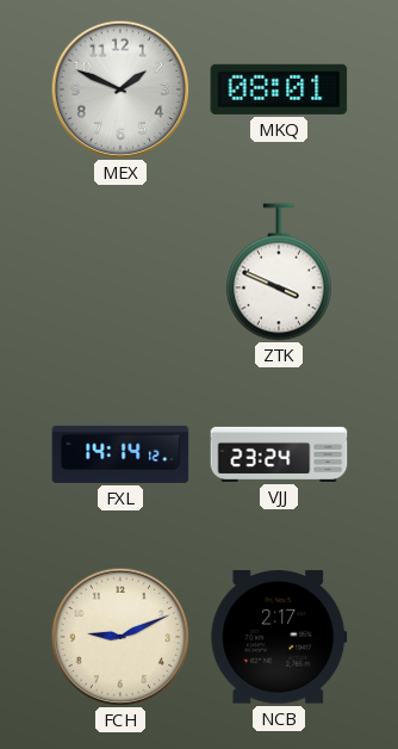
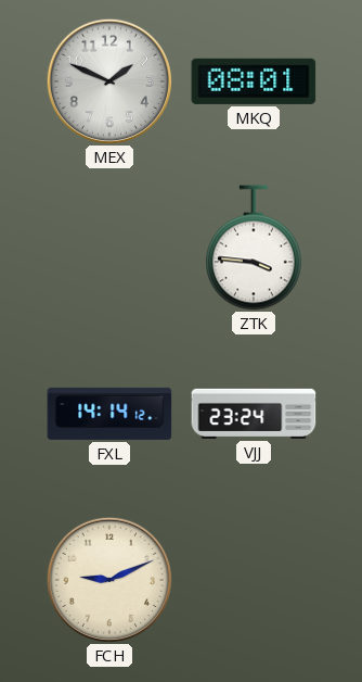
ZTK: 3:49 -> 3:46
NCB: 2:17 -> none
